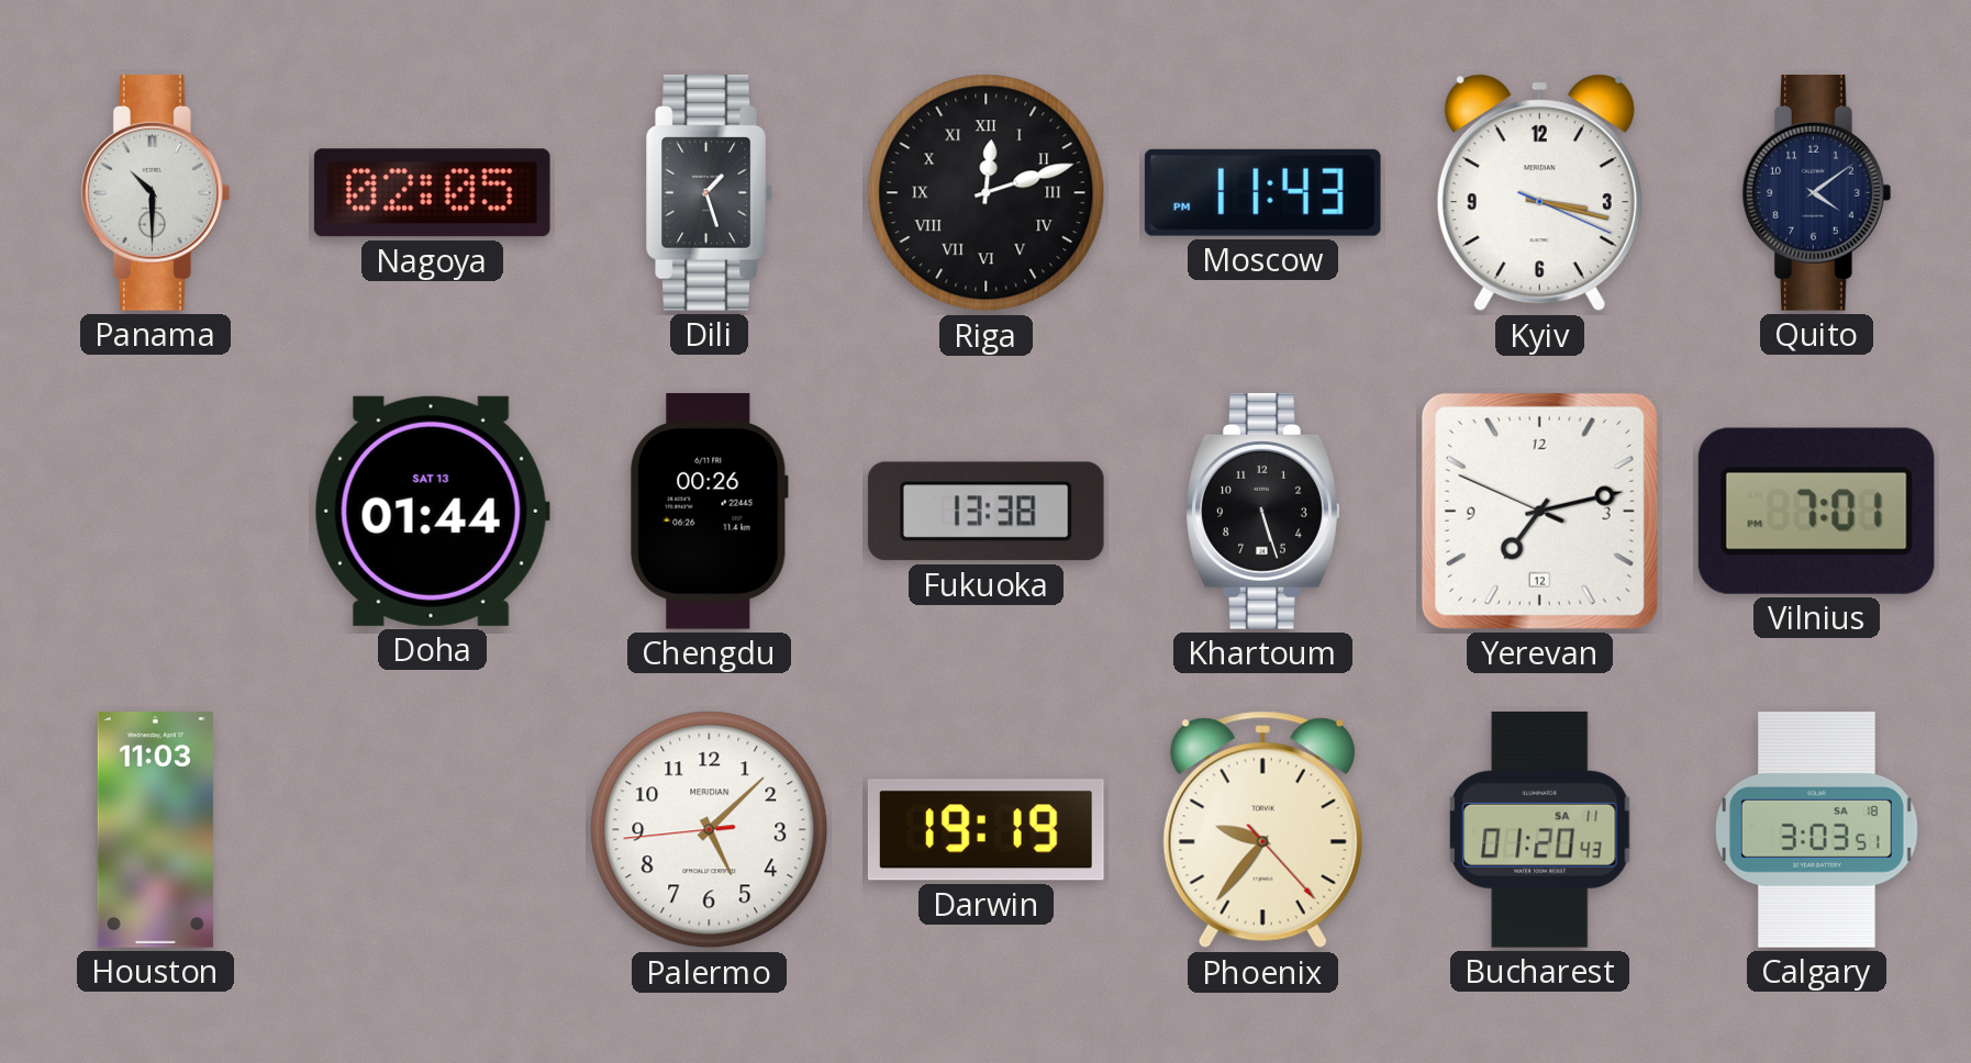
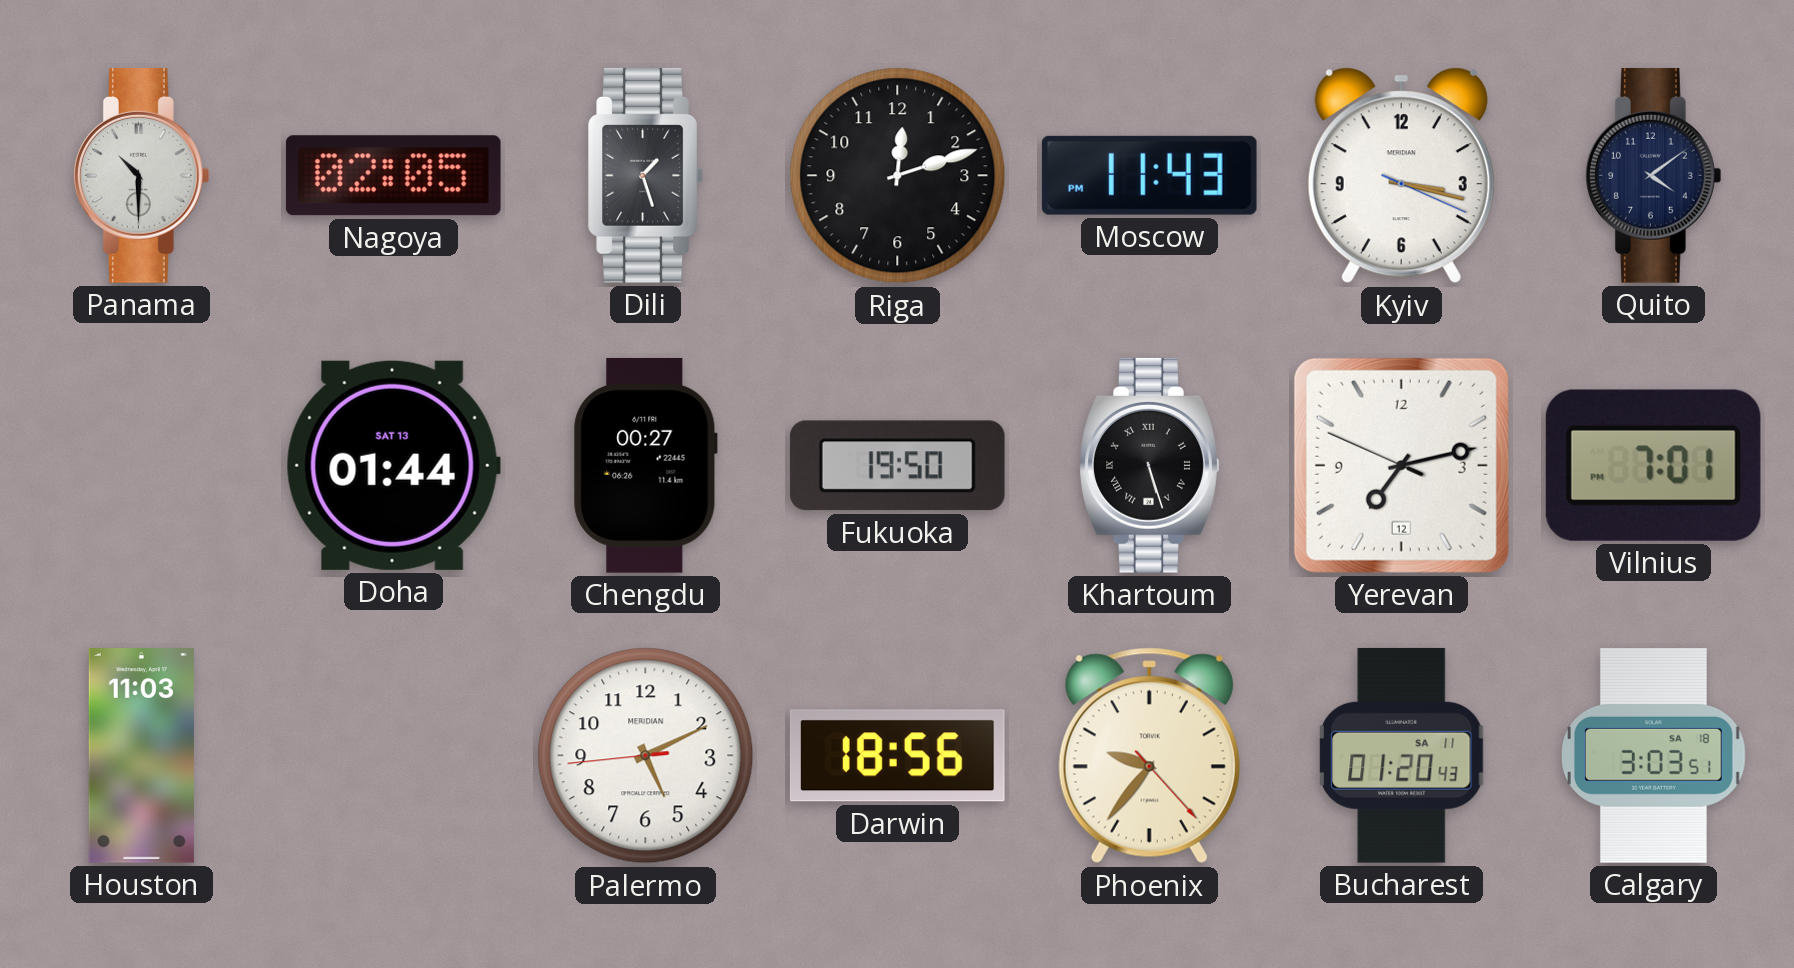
Riga numerals: Roman -> Arabic
Chengdu: 00:26 -> 00:27
Fukuoka: 13:38 -> 19:50
Khartoum numerals: Arabic -> Roman
Palermo: 5:07 -> 5:10
Darwin: 19:19 -> 18:56
